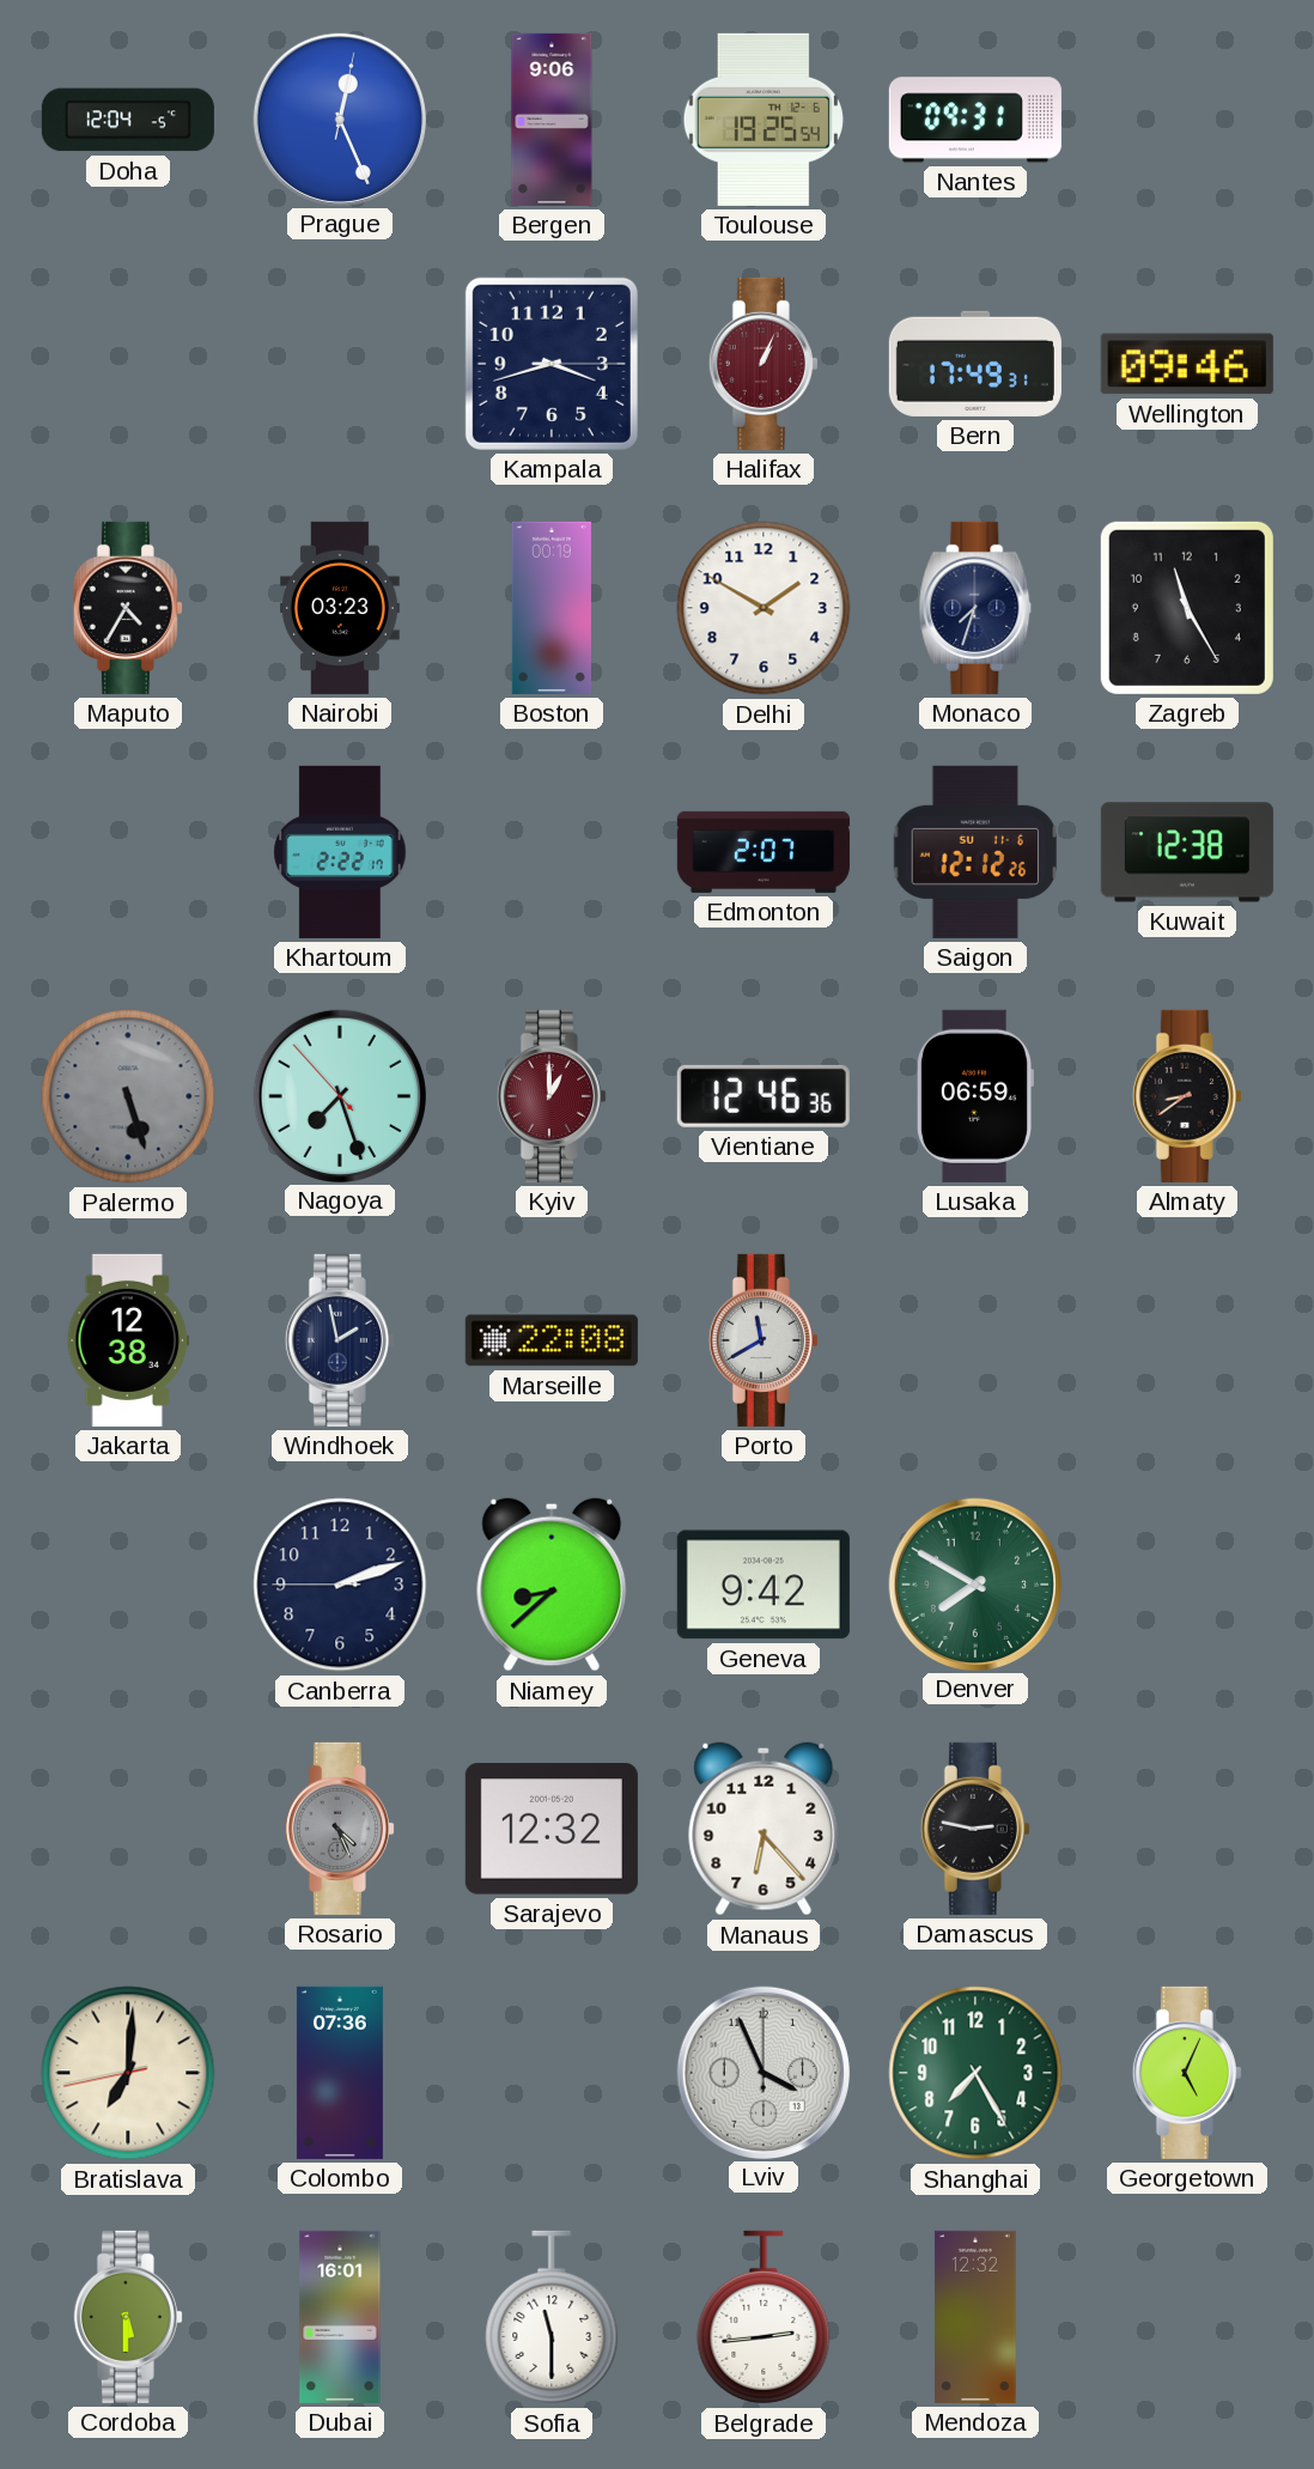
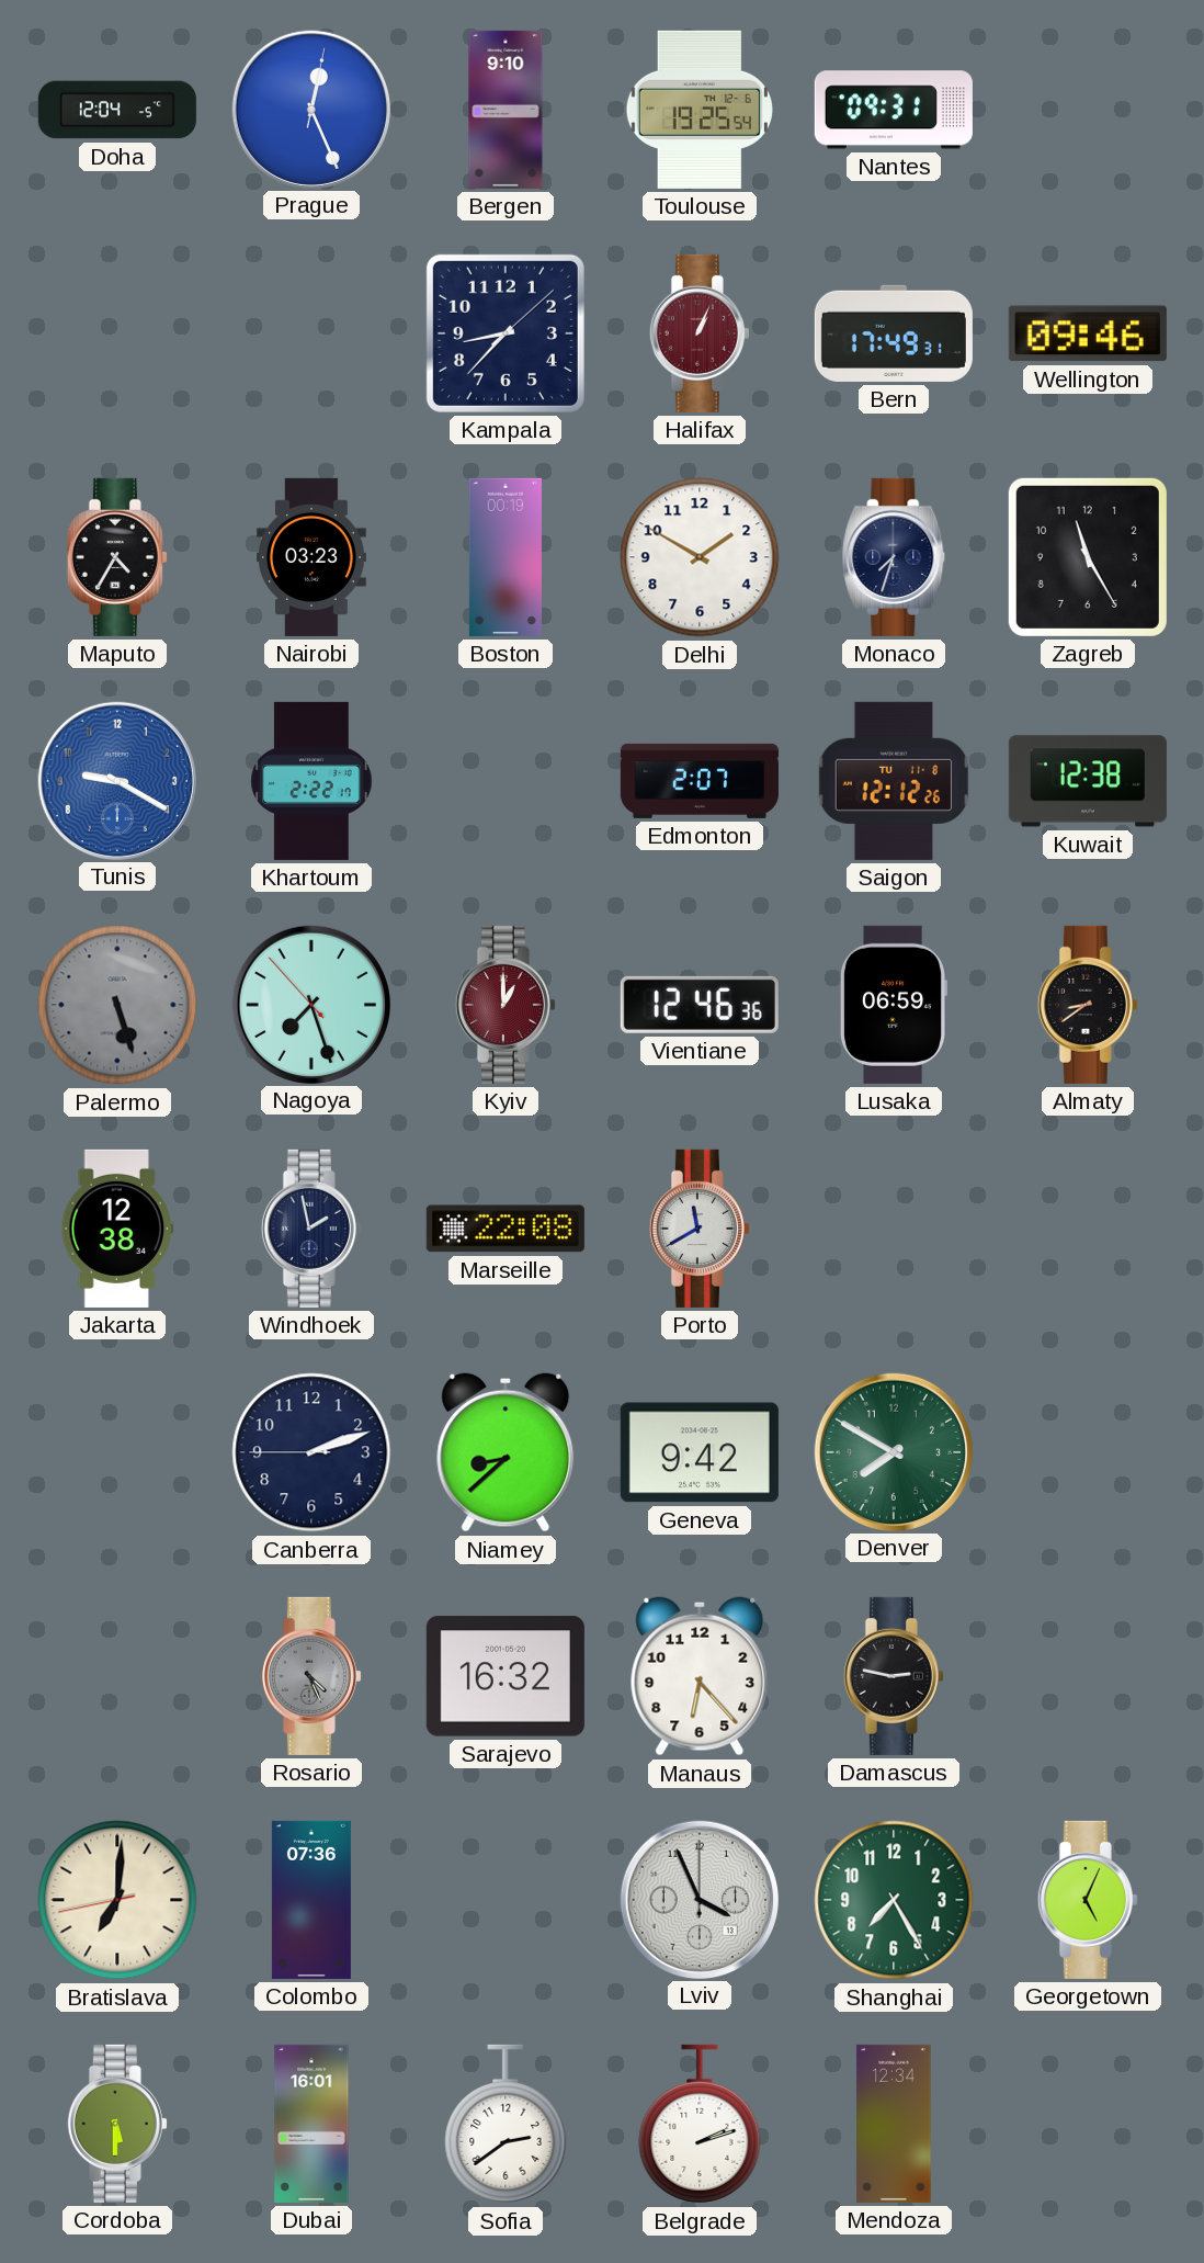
Bergen: 9:06 -> 9:10
Kampala: 3:42 -> 8:37
Tunis: none -> 9:20
Saigon date: SU 11-6 -> TU 11-8
Sarajevo: 12:32 -> 16:32
Sofia: 11:30 -> 2:39
Belgrade: 2:44 -> 2:12
Mendoza: 12:32 -> 12:34
